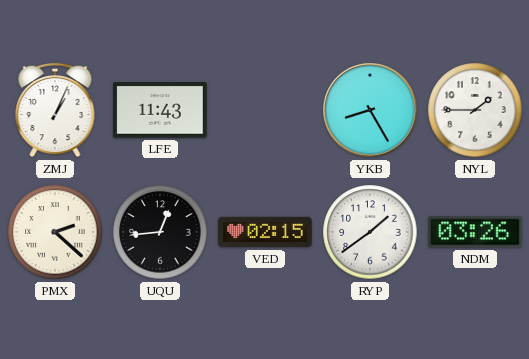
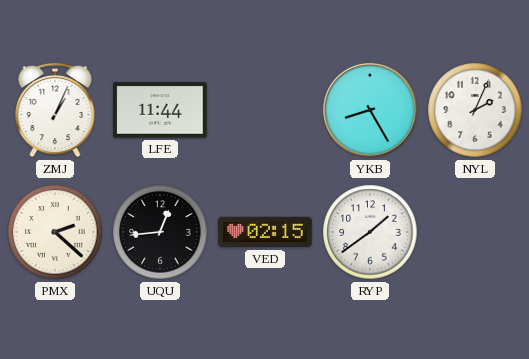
LFE: 11:43 -> 11:44
NYL: 1:45 -> 2:04
NDM: 03:26 -> none
